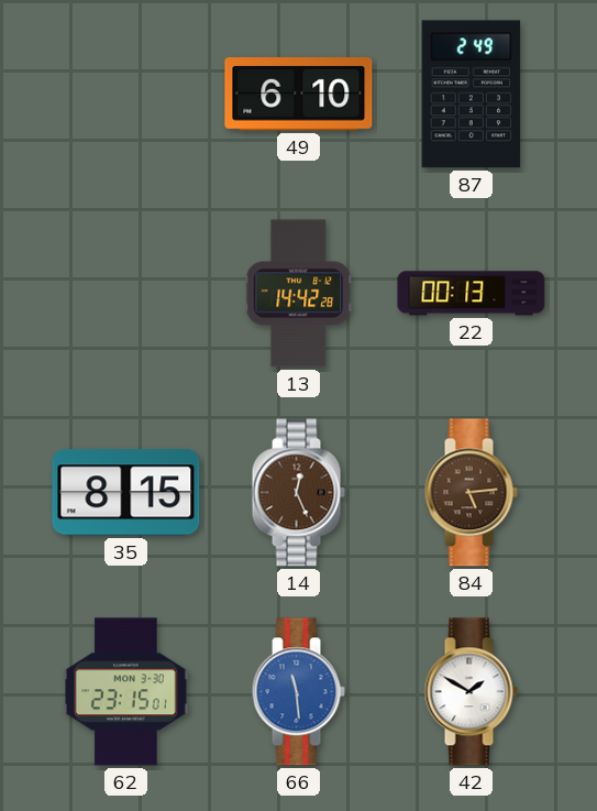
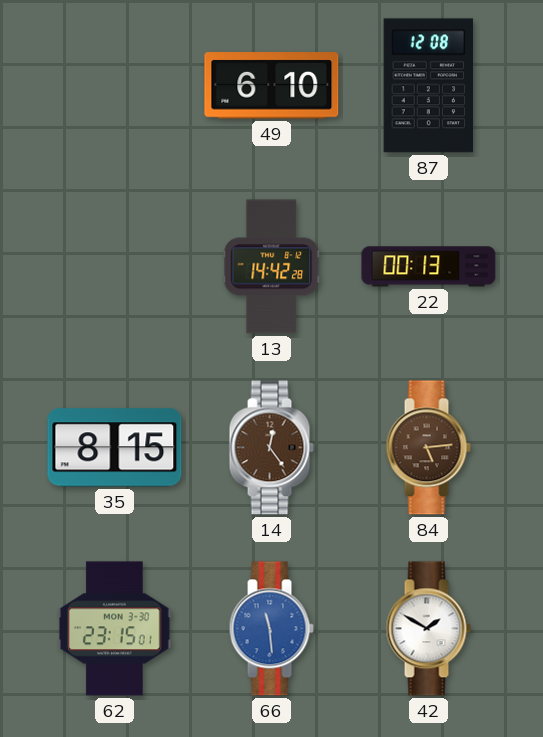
87: 2:49 -> 12:08
14: 12:26 -> 12:24
